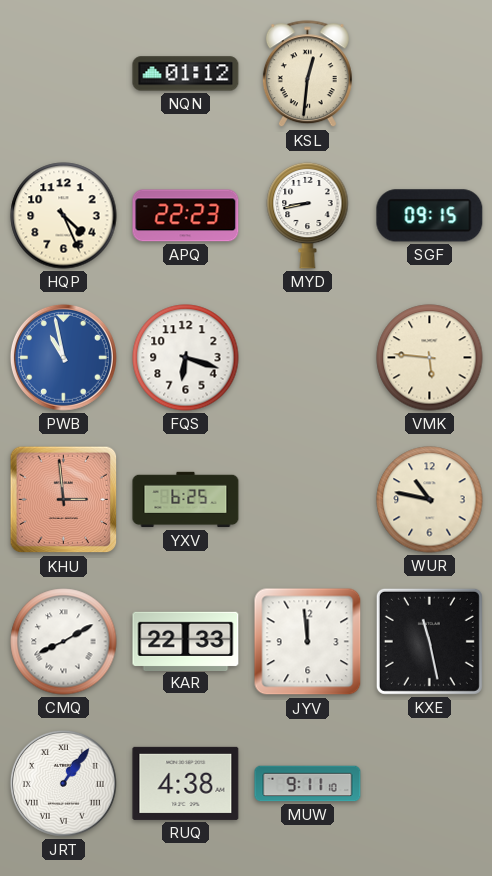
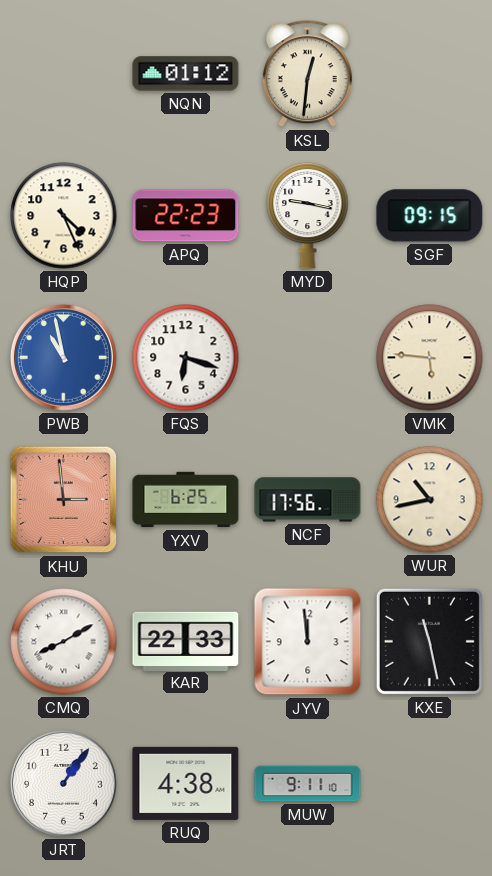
MYD: 8:43 -> 9:17
NCF: none -> 17:56
WUR: 10:47 -> 10:43
JRT numerals: Roman -> Arabic
